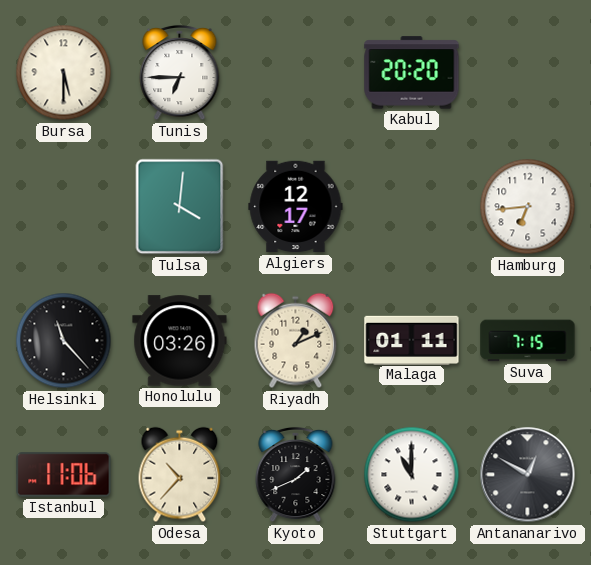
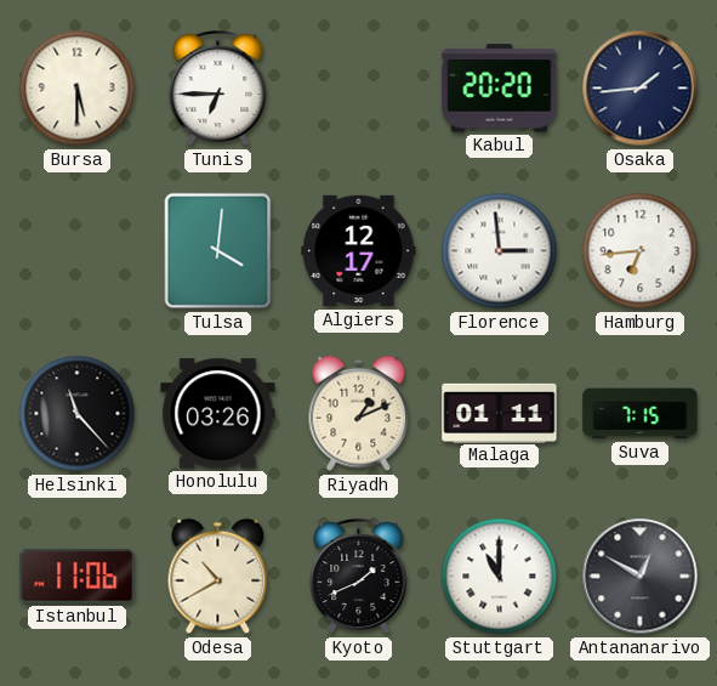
Osaka: none -> 1:44
Florence: none -> 2:59
Odesa: 10:37 -> 10:40
